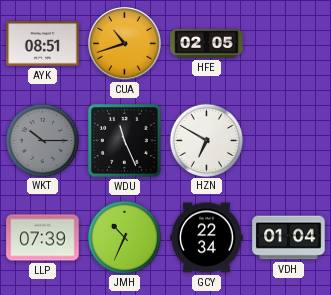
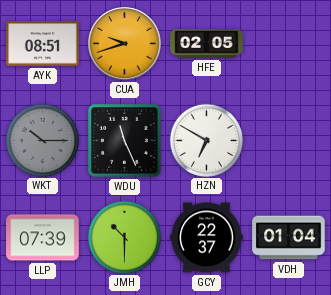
CUA: 10:42 -> 9:42
JMH: 10:34 -> 10:30
GCY: 22:34 -> 22:37
